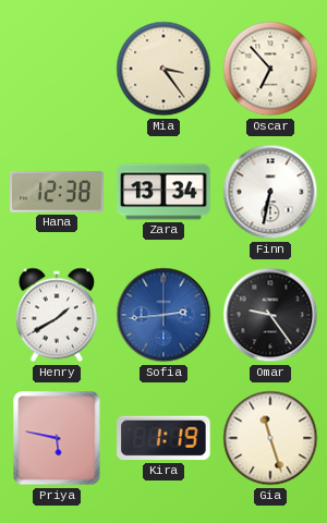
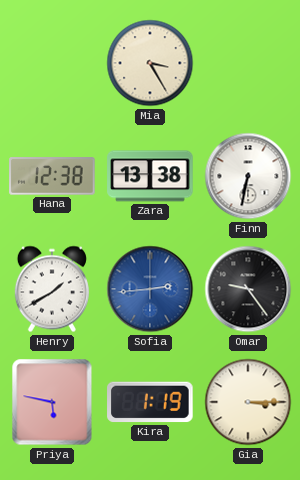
Mia: 3:24 -> 3:25
Oscar: 6:53 -> none
Zara: 13:34 -> 13:38
Gia: 11:27 -> 3:15
